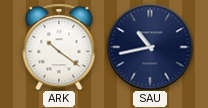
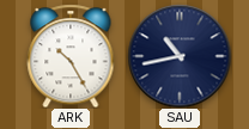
ARK: 10:21 -> 10:25
